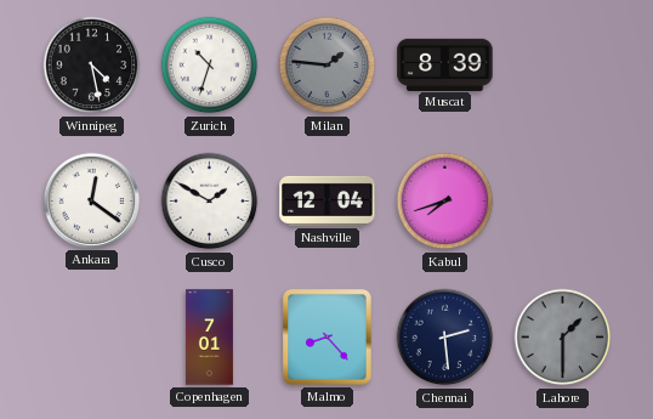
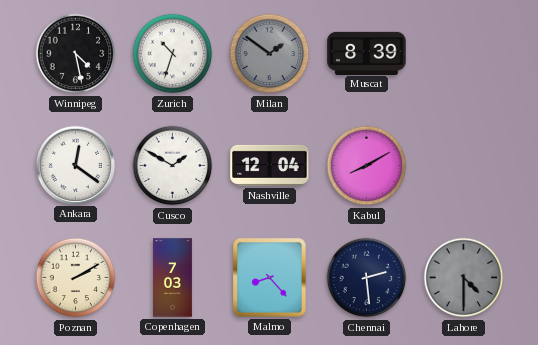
Milan: 1:46 -> 1:51
Kabul: 7:42 -> 8:10
Poznan: none -> 2:10
Copenhagen: 7:01 -> 7:03
Lahore: 1:30 -> 4:30
